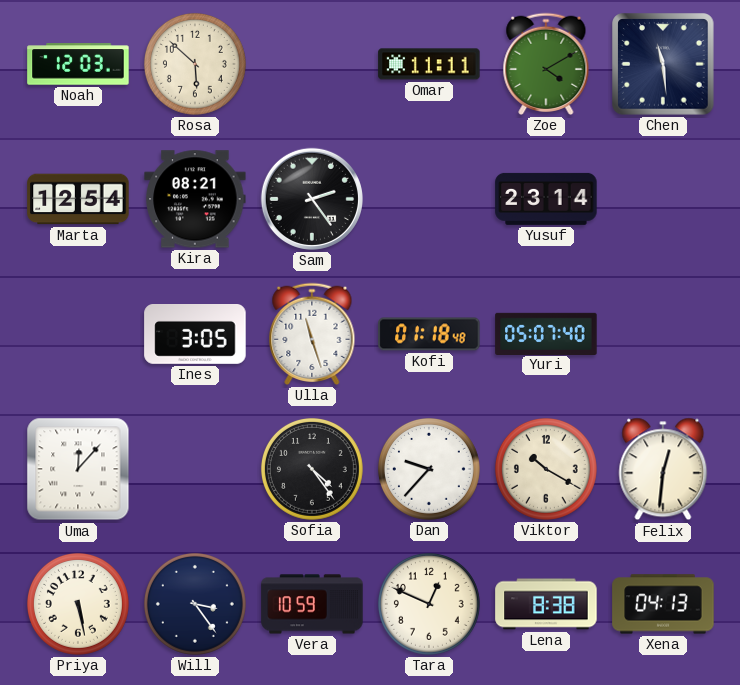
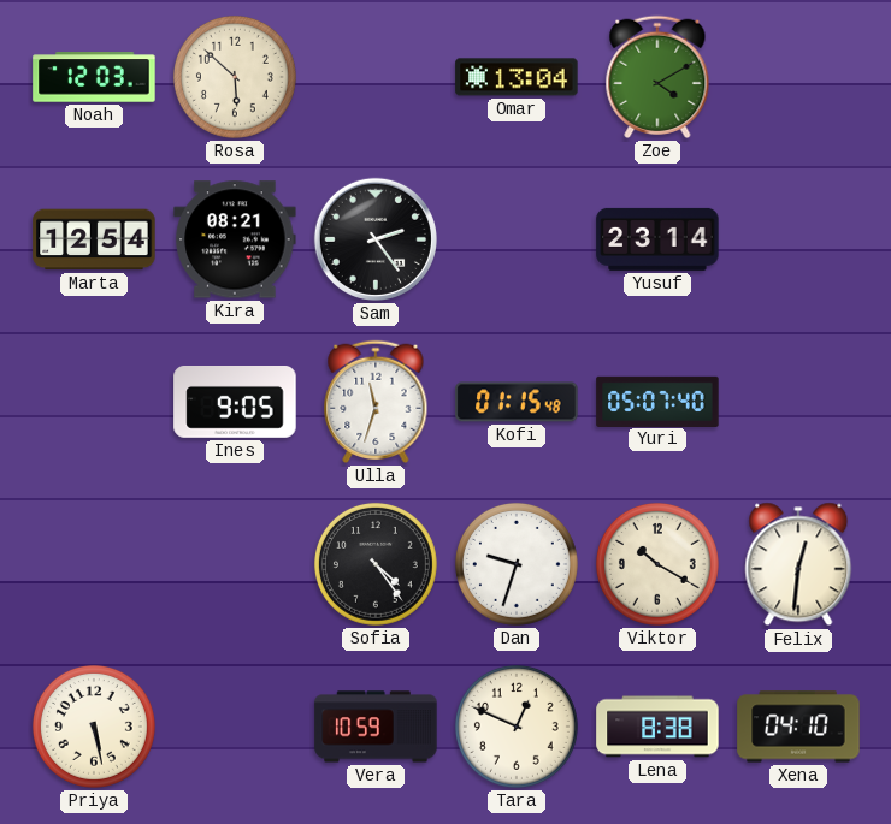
Omar: 11:11 -> 13:04
Chen: 11:29 -> none
Ines: 3:05 -> 9:05
Ulla: 11:27 -> 11:33
Kofi: 01:18 -> 01:15
Uma: 12:07 -> none
Dan: 9:37 -> 9:33
Will: 3:24 -> none
Xena: 04:13 -> 04:10
